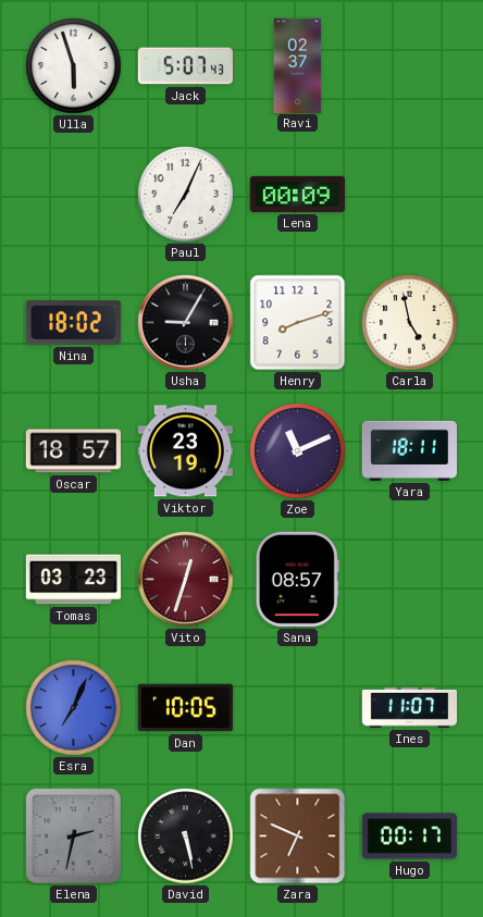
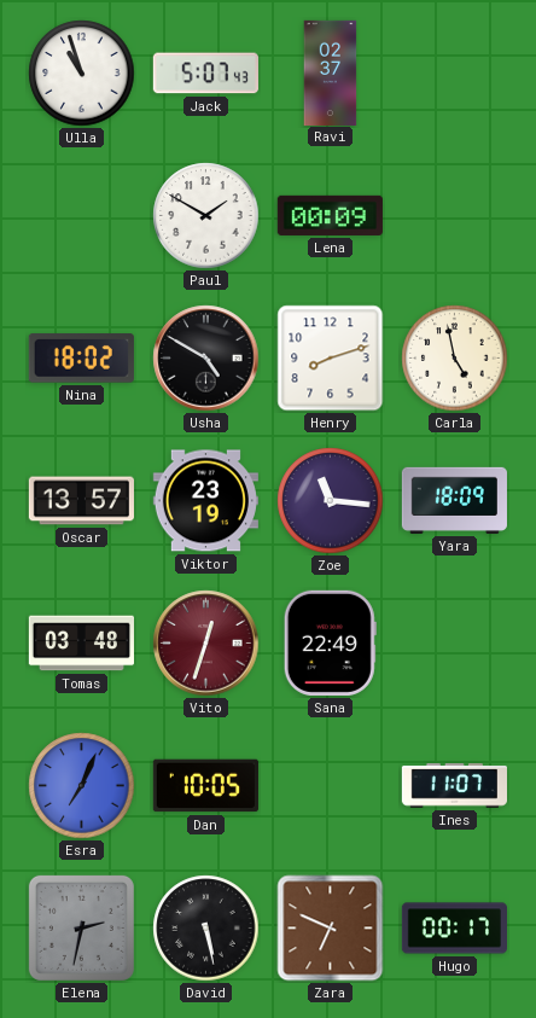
Ulla: 5:57 -> 10:57
Paul: 7:04 -> 1:50
Usha: 9:05 -> 4:50
Oscar: 18:57 -> 13:57
Zoe: 11:11 -> 11:16
Yara: 18:11 -> 18:09
Tomas: 03:23 -> 03:48
Sana: 08:57 -> 22:49
